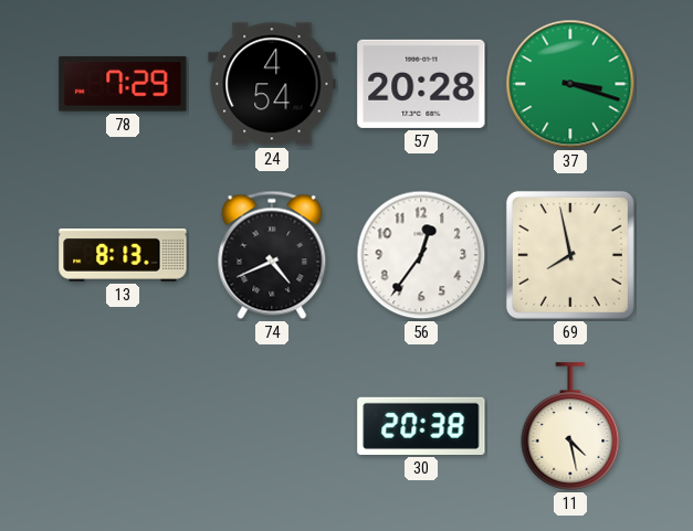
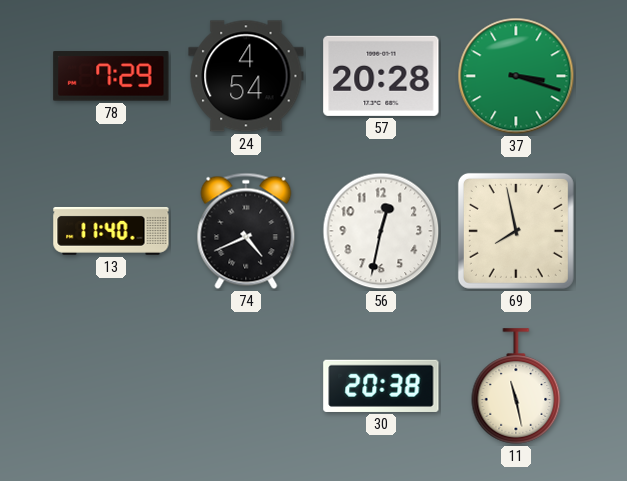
13: 8:13 -> 11:40
56: 12:36 -> 12:32
11: 4:28 -> 11:28
